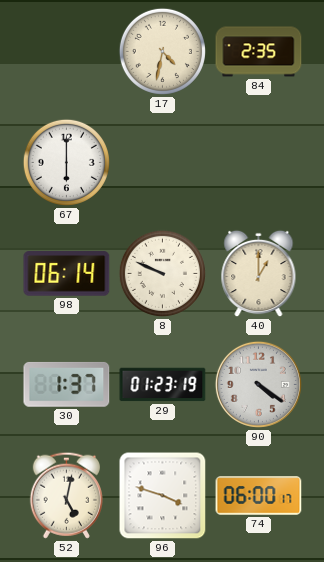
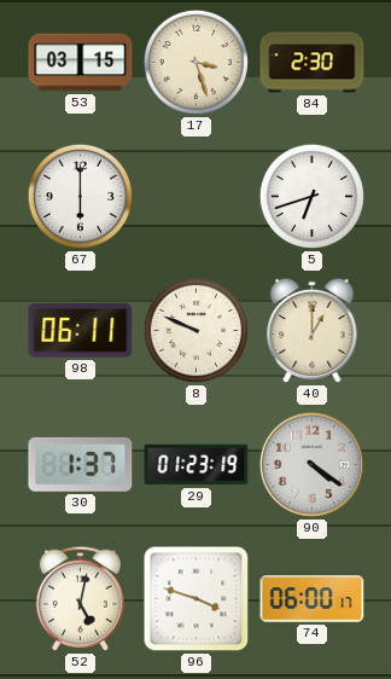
53: none -> 03:15
17: 4:32 -> 3:27
84: 2:35 -> 2:30
5: none -> 6:42
98: 06:14 -> 06:11
